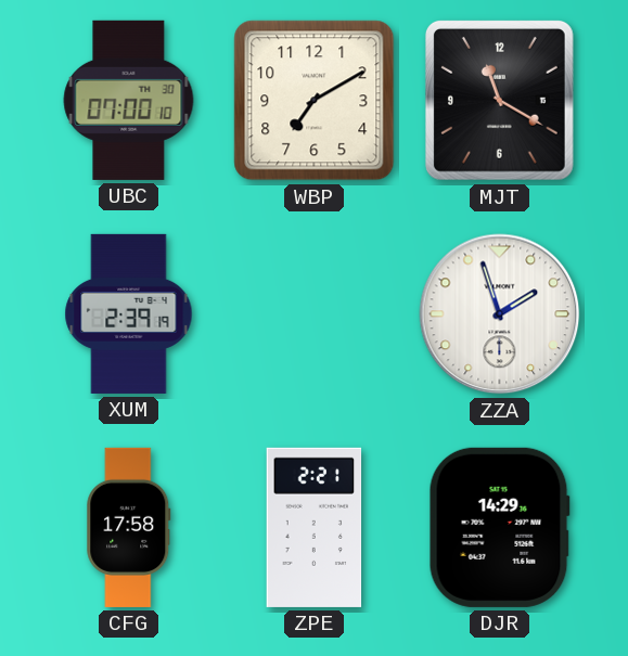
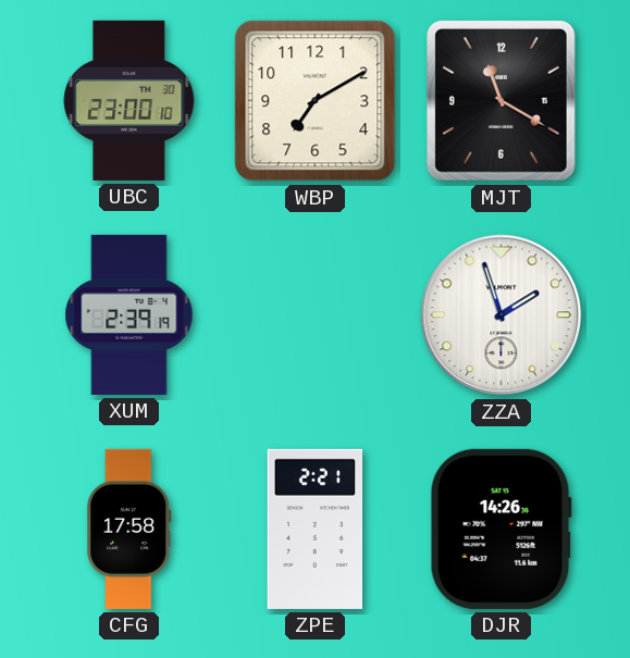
UBC: 07:00 -> 23:00
DJR: 14:29 -> 14:26
